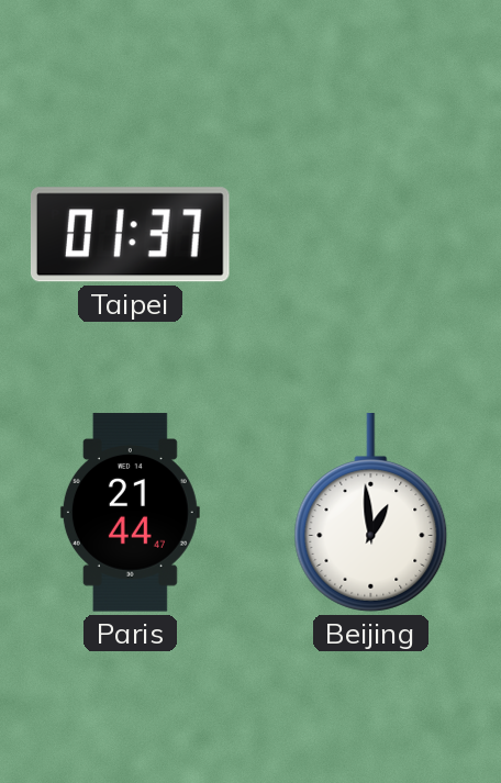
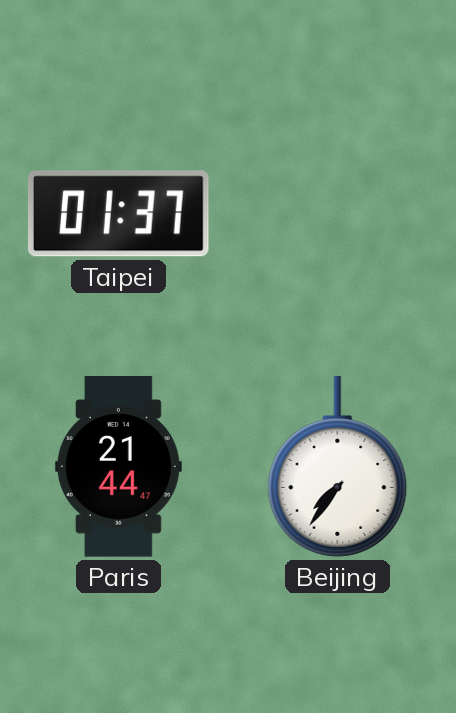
Beijing: 12:59 -> 7:36
